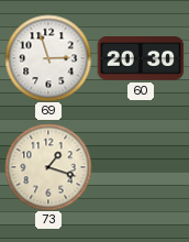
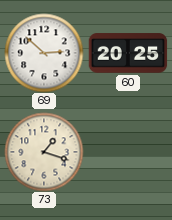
69: 2:57 -> 2:52
60: 20:30 -> 20:25
